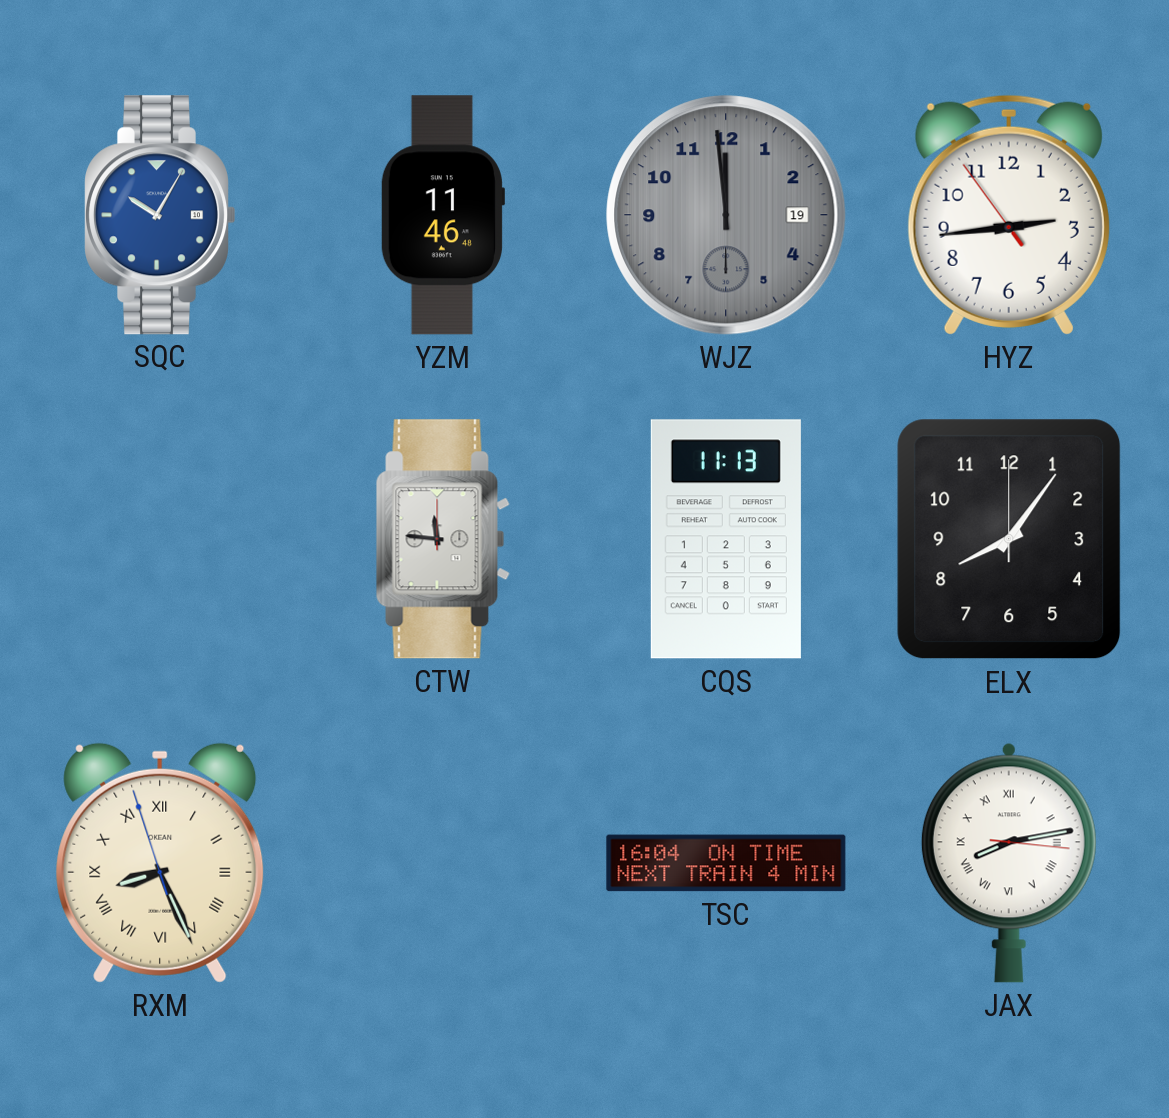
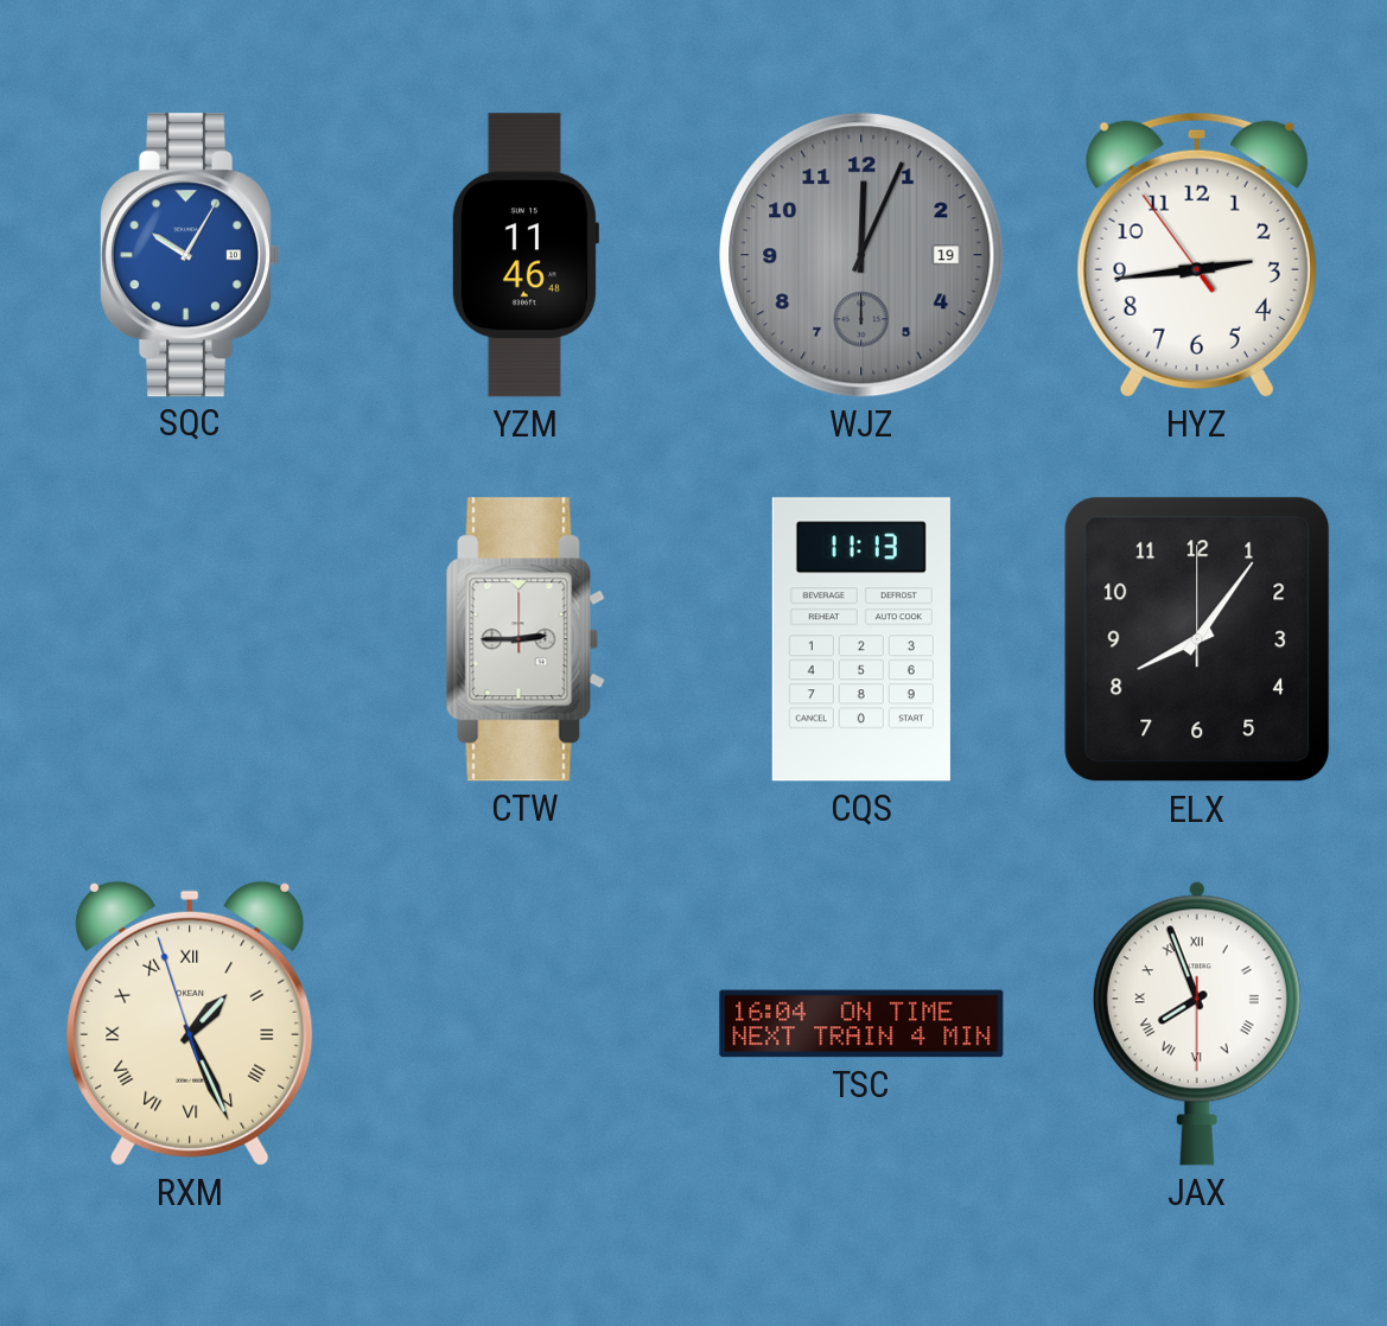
WJZ: 11:59 -> 12:04
CTW: 11:46 -> 2:45
RXM: 8:25 -> 1:25
JAX: 8:13 -> 7:56
